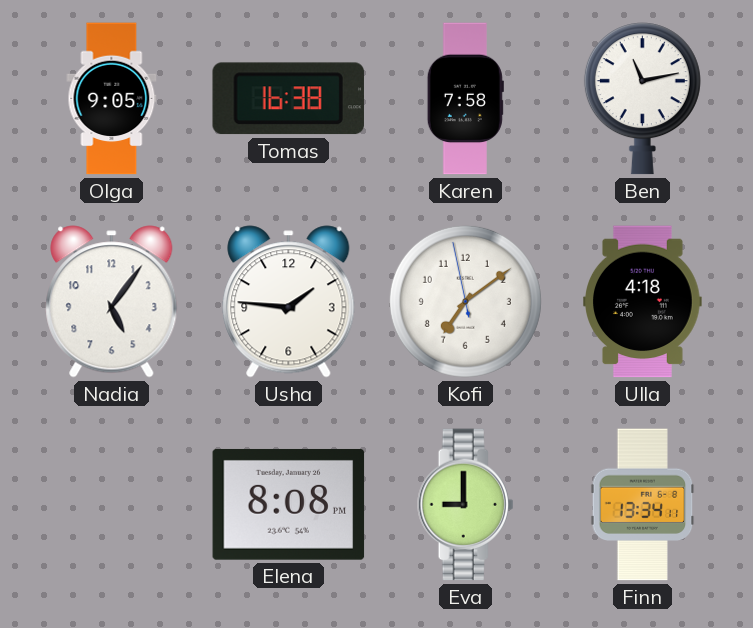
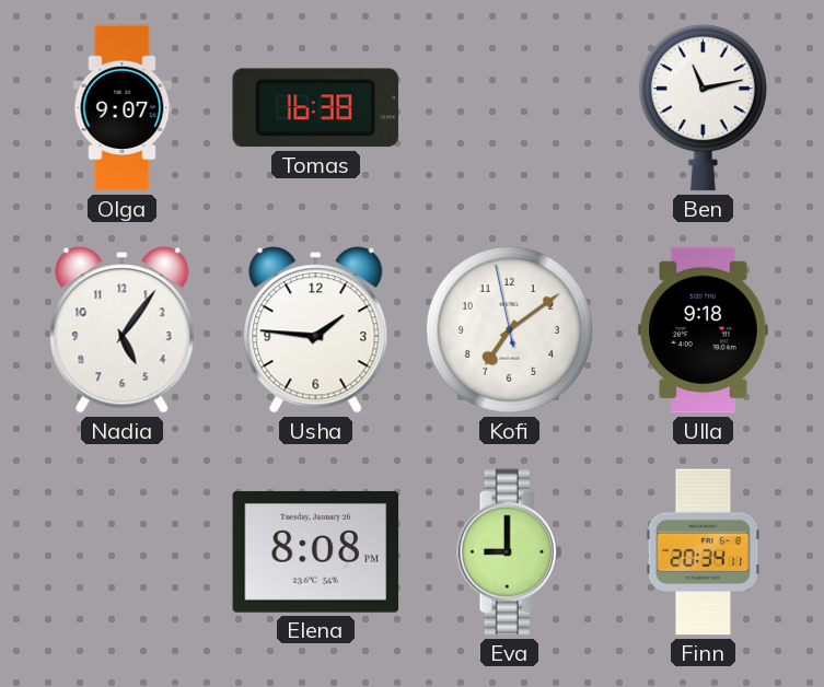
Olga: 9:05 -> 9:07
Karen: 7:58 -> none
Ulla: 4:18 -> 9:18
Finn: 13:34 -> 20:34
